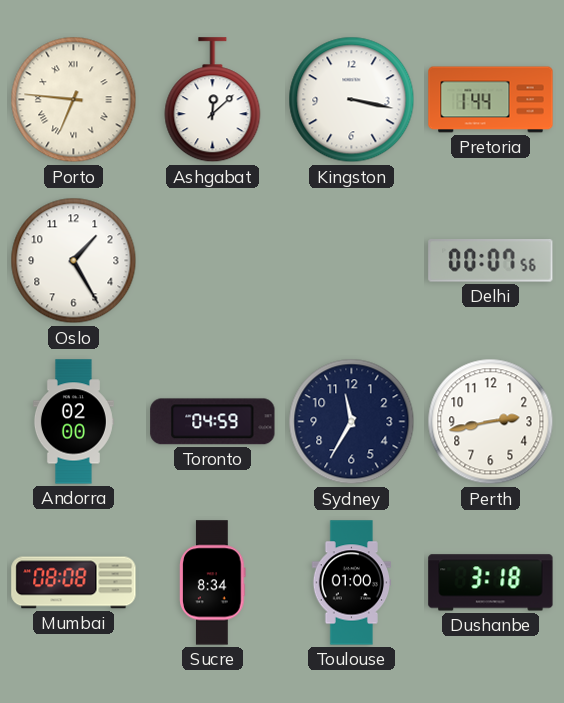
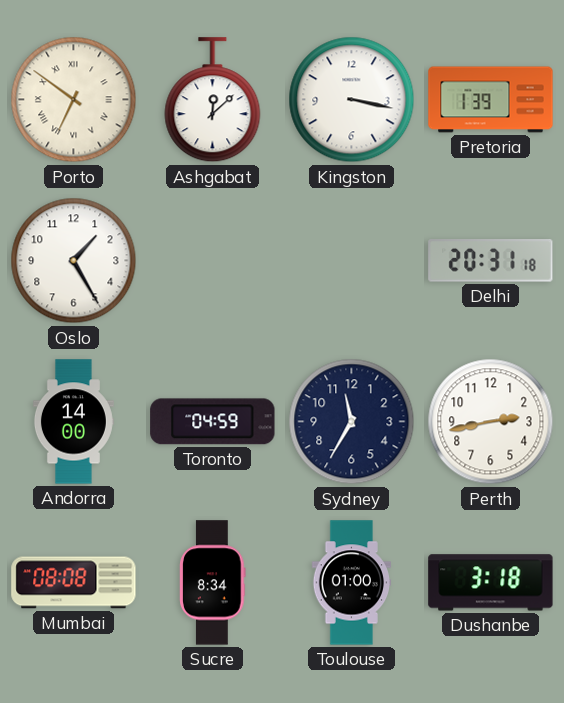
Porto: 6:46 -> 6:51
Pretoria: 1:44 -> 1:39
Delhi: 00:07 -> 20:31
Andorra: 02:00 -> 14:00
